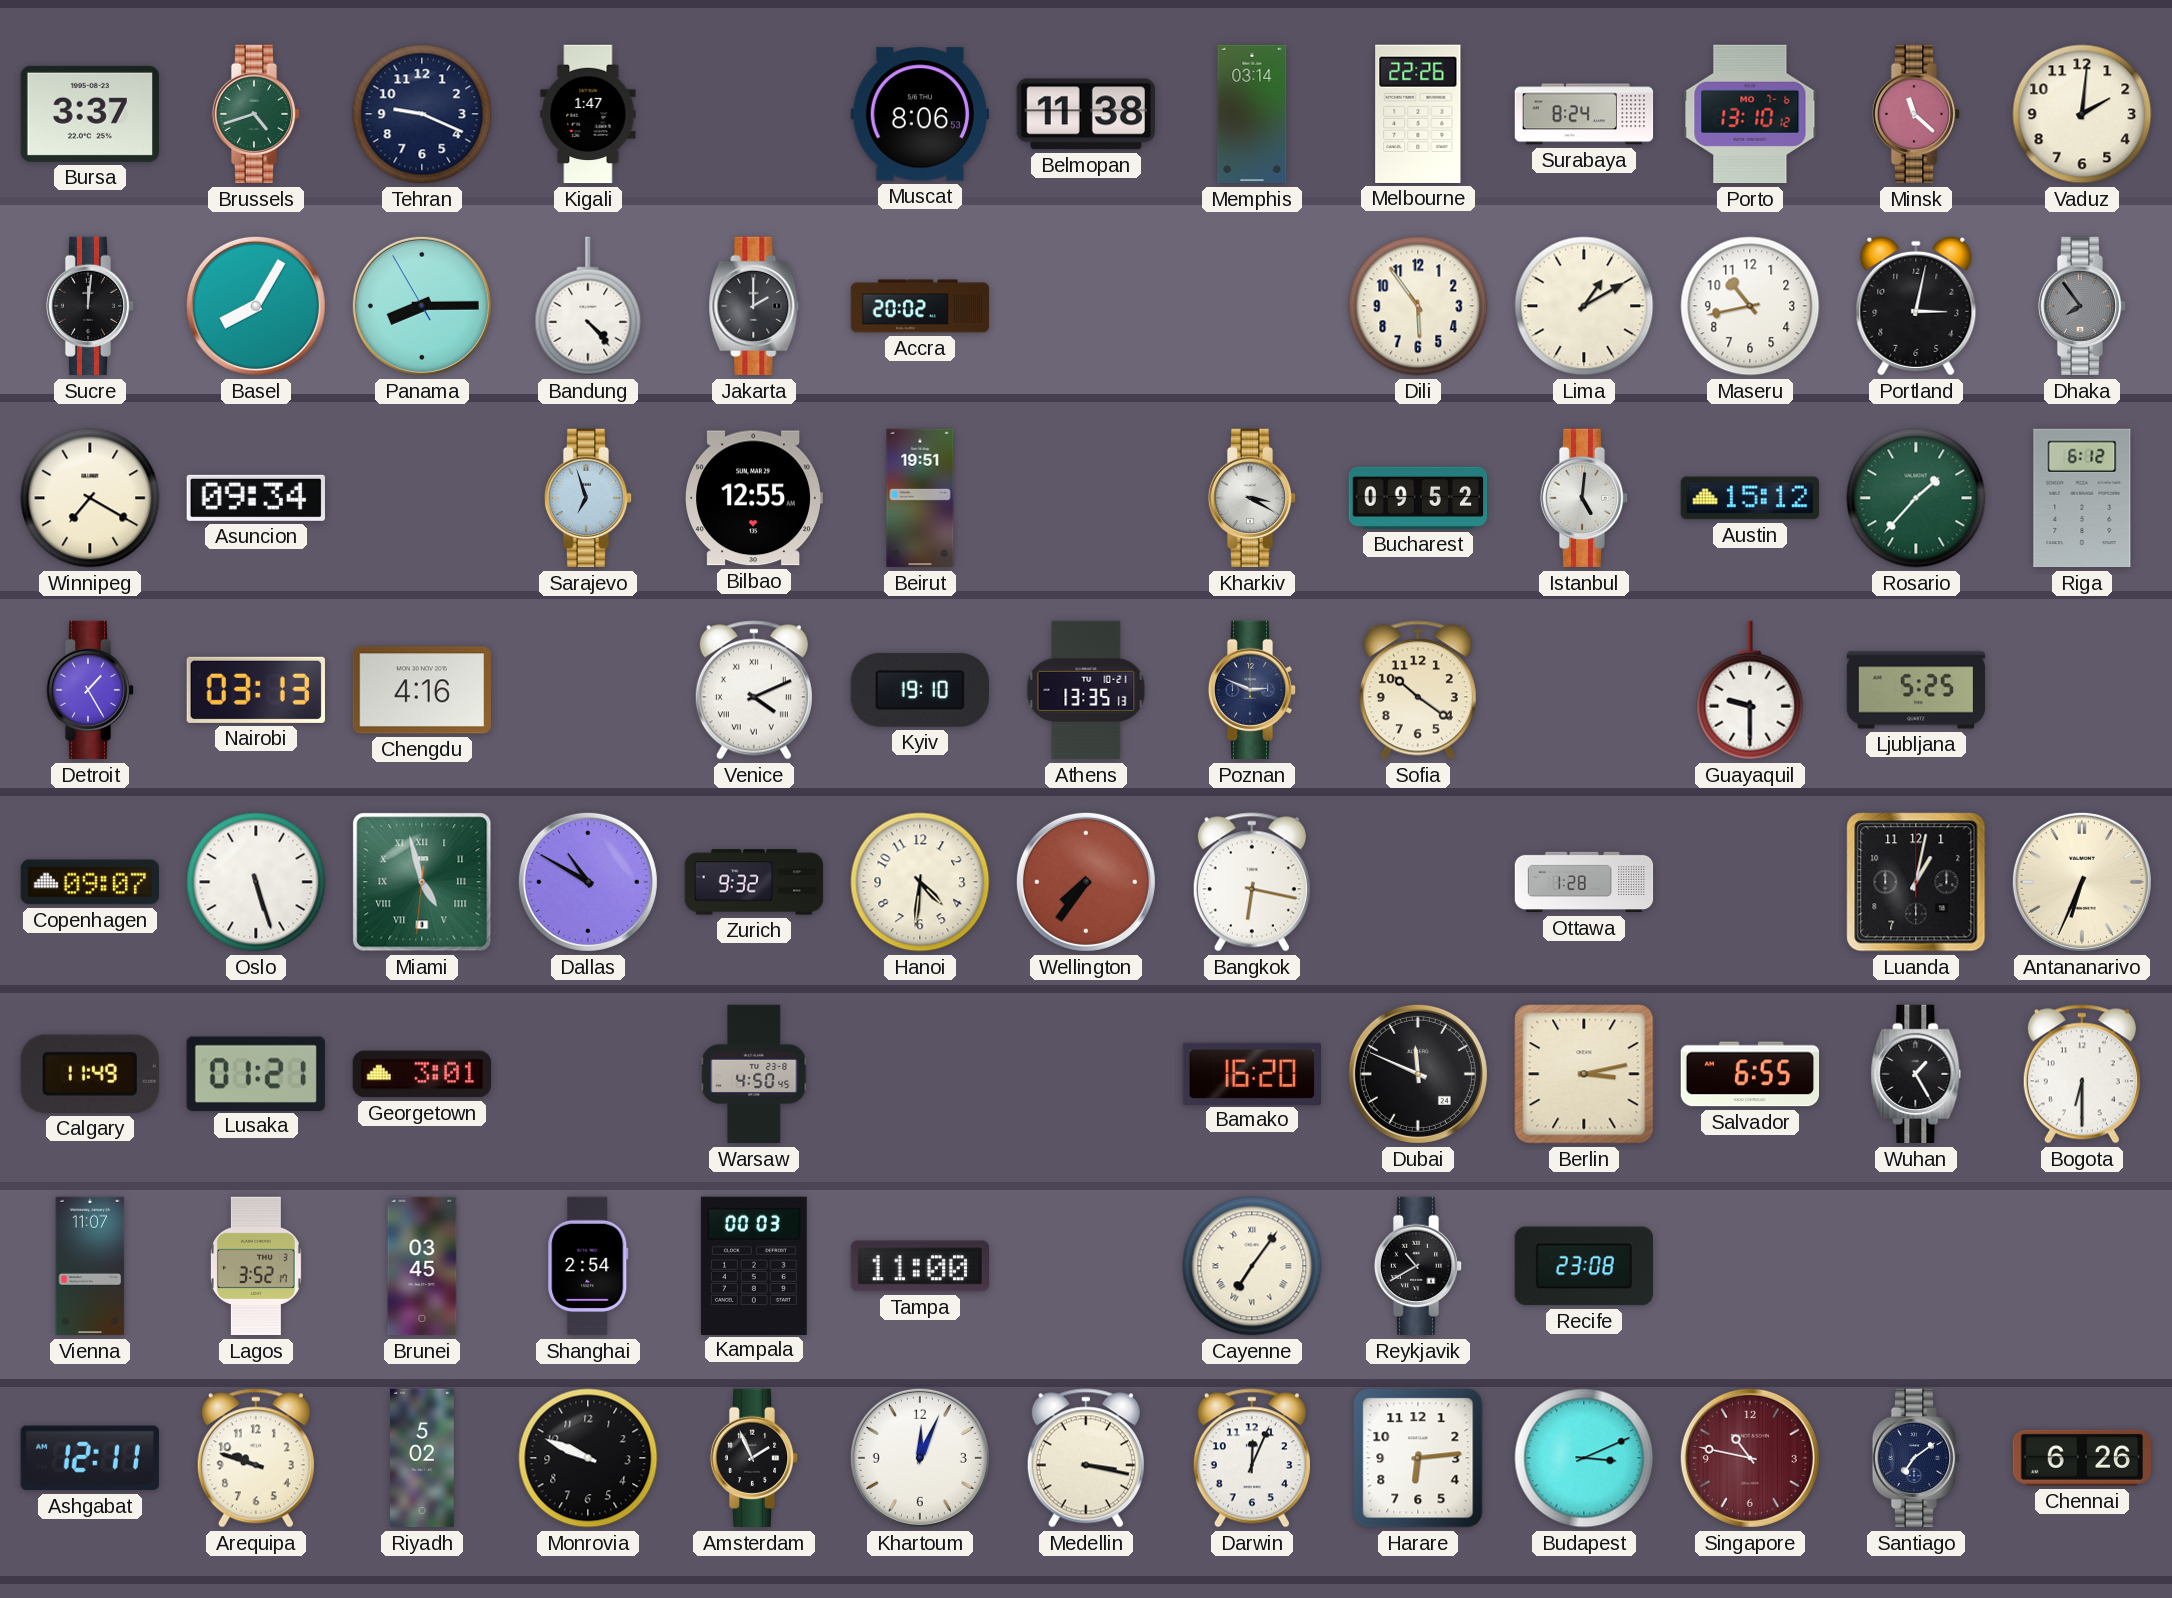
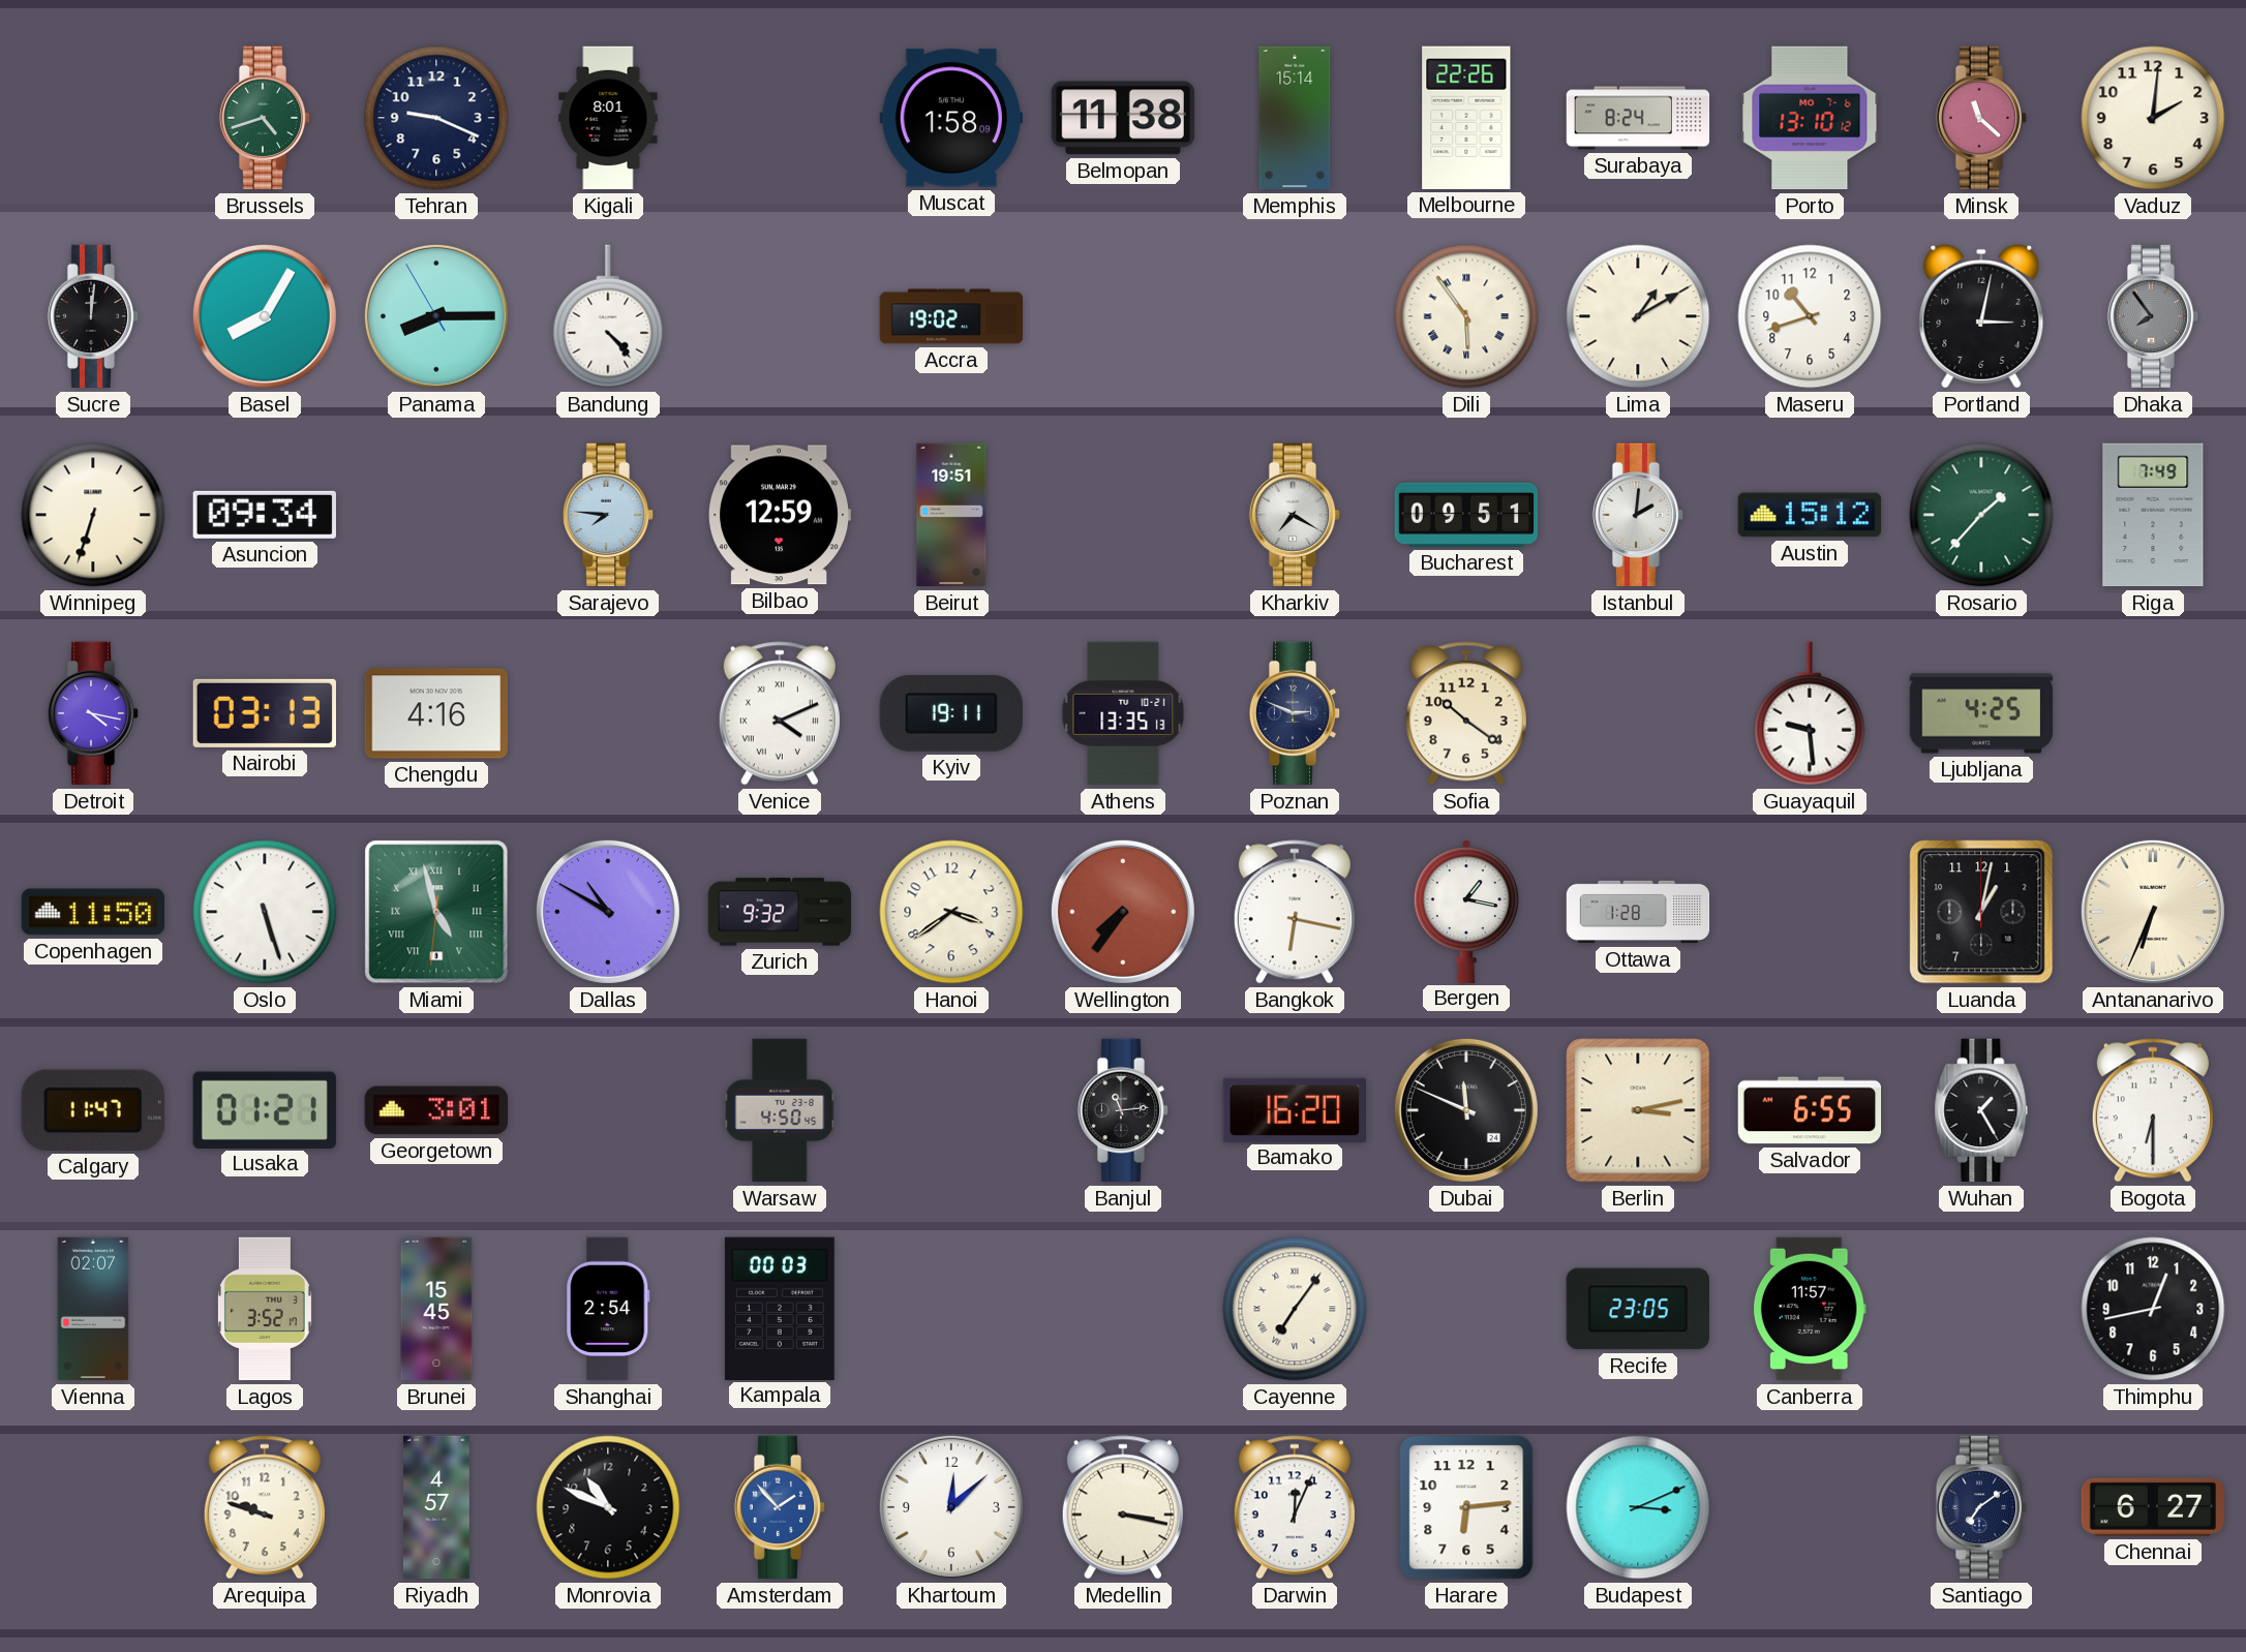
Bursa: 3:37 -> none
Kigali: 1:47 -> 8:01
Muscat: 8:06 -> 1:58
Memphis: 03:14 -> 15:14
Jakarta: 2:00 -> none
Accra: 20:02 -> 19:02
Dili numerals: Arabic -> Roman
Maseru: 10:43 -> 10:42
Winnipeg: 7:20 -> 6:33
Sarajevo: 6:57 -> 7:46
Bilbao: 12:55 -> 12:59
Kharkiv: 3:20 -> 7:20
Bucharest: 09:52 -> 09:51
Istanbul: 5:01 -> 2:01
Riga: 6:12 -> 7:49
Detroit: 1:25 -> 4:17
Kyiv: 19:10 -> 19:11
Guayaquil: 9:30 -> 9:29
Ljubljana: 5:25 -> 4:25
Copenhagen: 09:07 -> 11:50
Hanoi: 4:31 -> 3:39
Bergen: none -> 1:17
Calgary: 11:49 -> 11:47
Banjul: none -> 11:14
Vienna: 11:07 -> 02:07
Brunei: 03:45 -> 15:45
Tampa: 11:00 -> none
Reykjavik: 10:40 -> none
Recife: 23:08 -> 23:05
Canberra: none -> 11:57
Thimphu: none -> 12:43
Ashgabat: 12:11 -> none
Riyadh: 5:02 -> 4:57
Monrovia: 9:49 -> 10:49
Amsterdam: 1:56 -> 1:53
Amsterdam dial: black -> blue
Khartoum: 12:04 -> 12:08
Singapore: 10:47 -> none
Chennai: 6:26 -> 6:27
